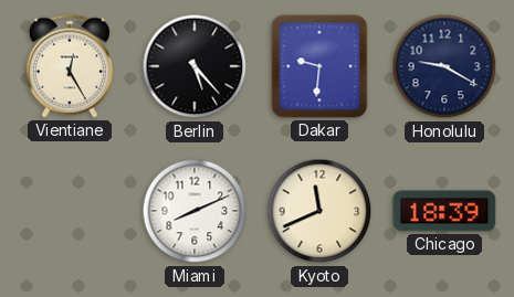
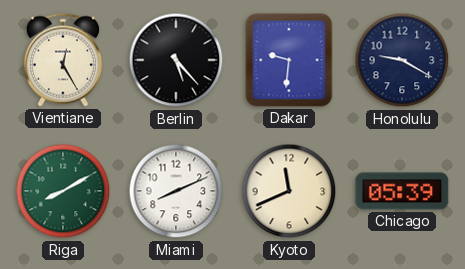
Riga: none -> 8:10
Chicago: 18:39 -> 05:39
